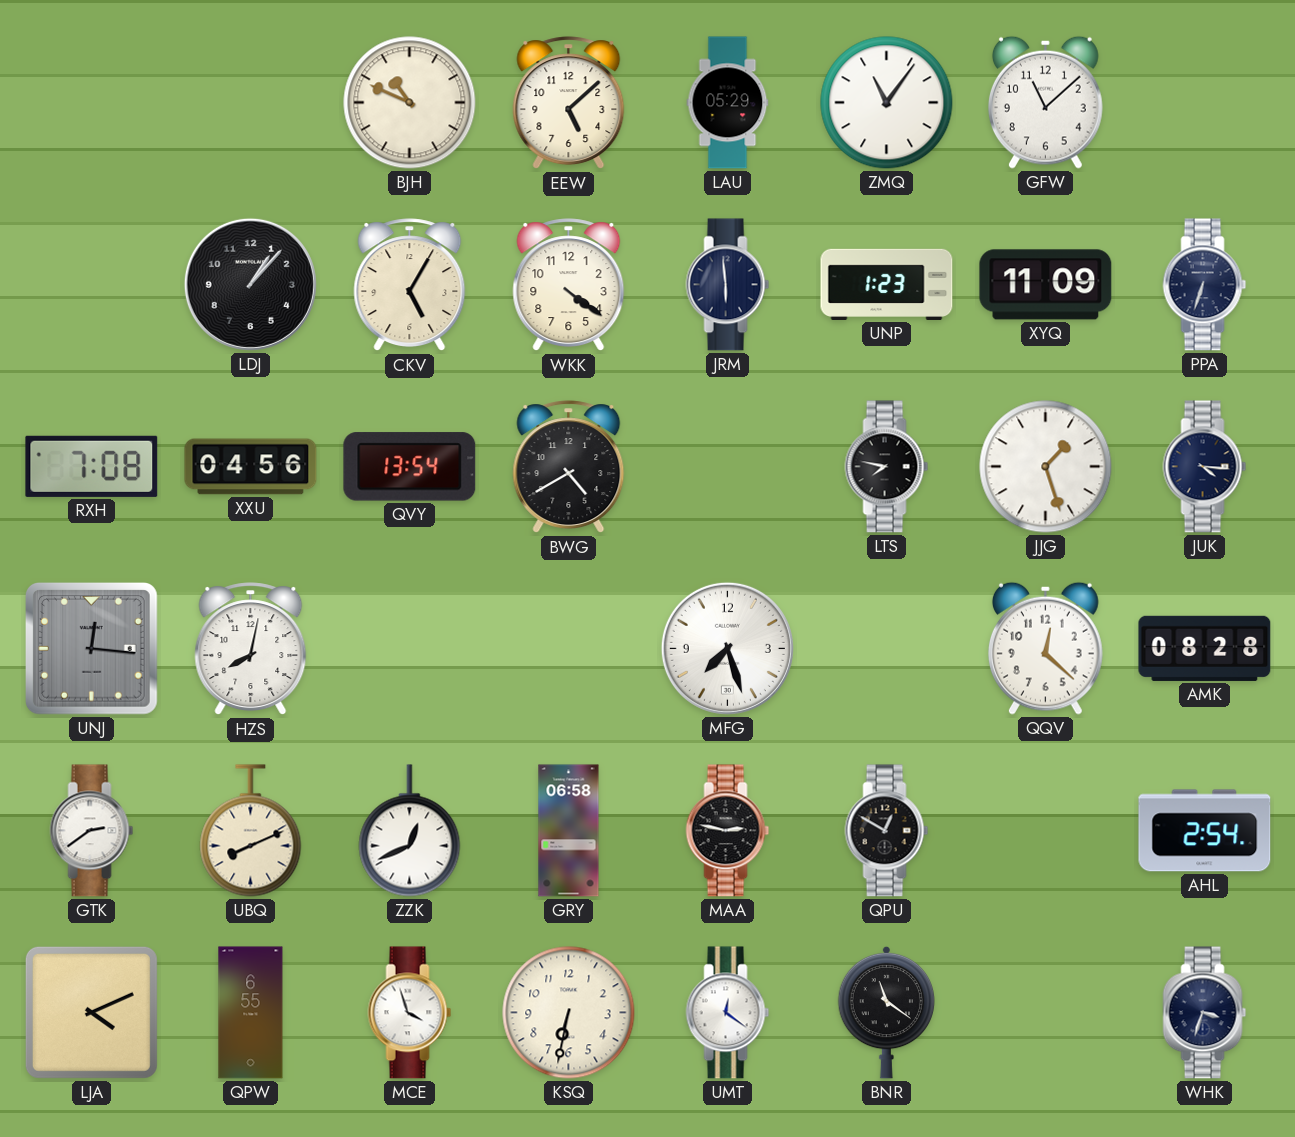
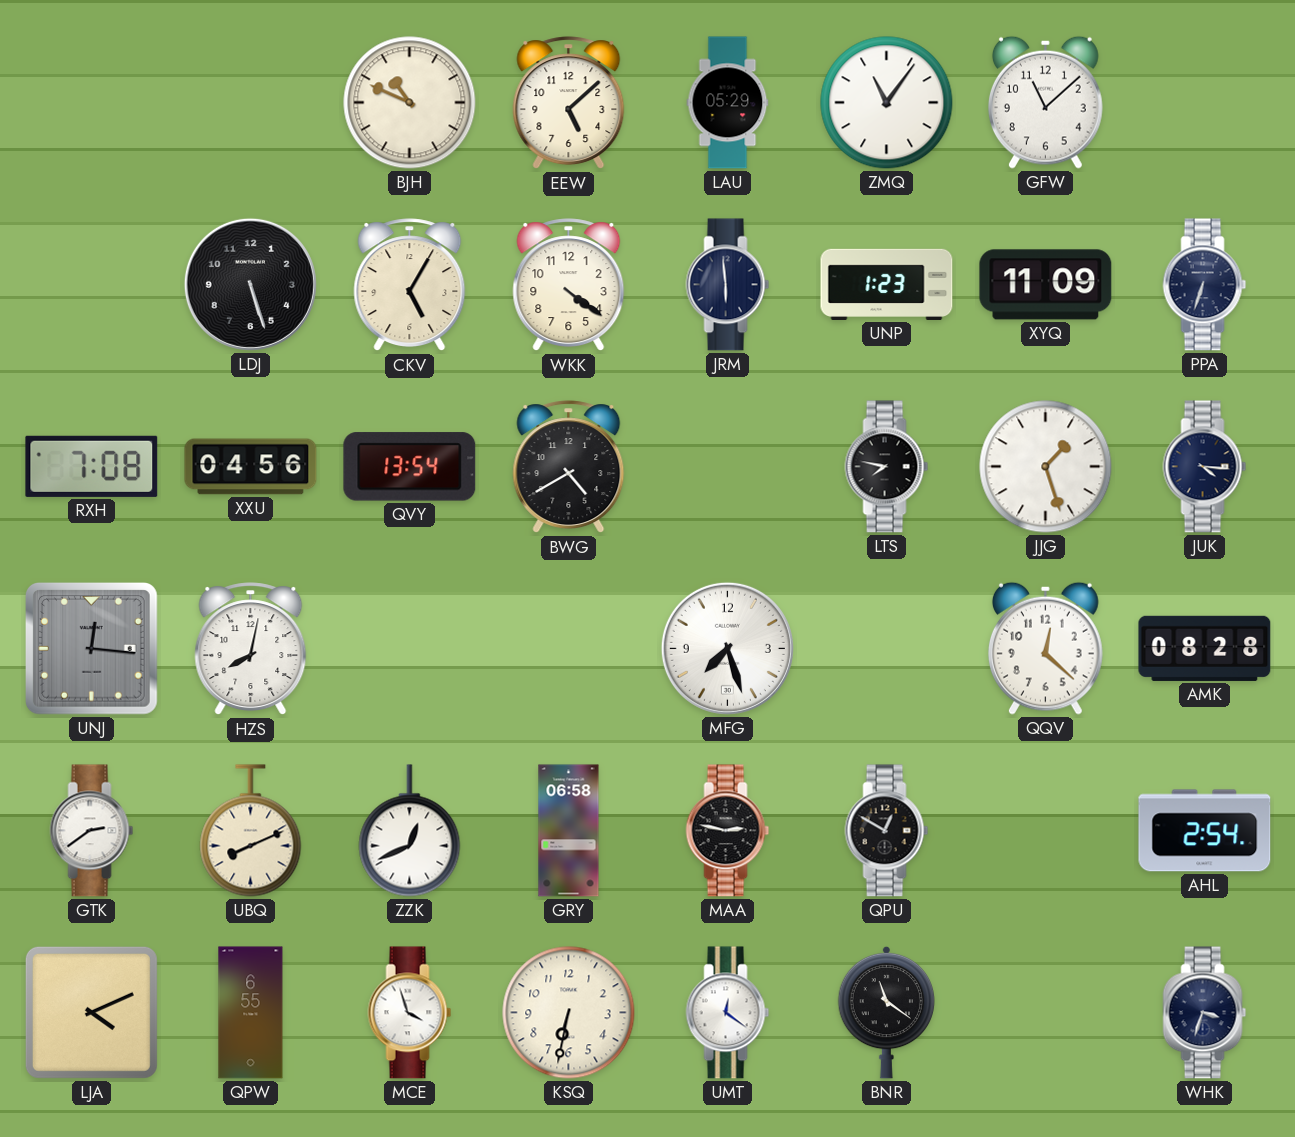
LDJ: 1:07 -> 5:27
